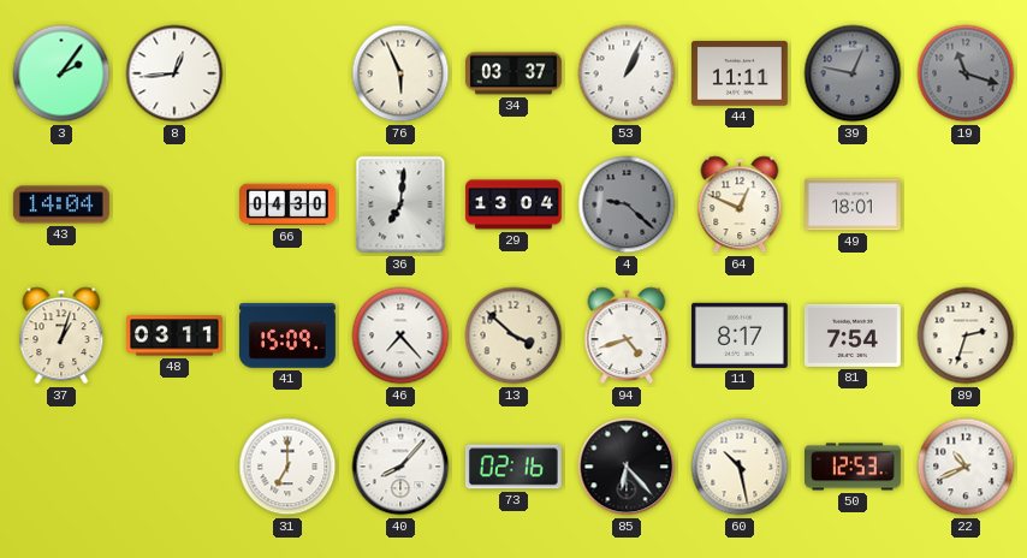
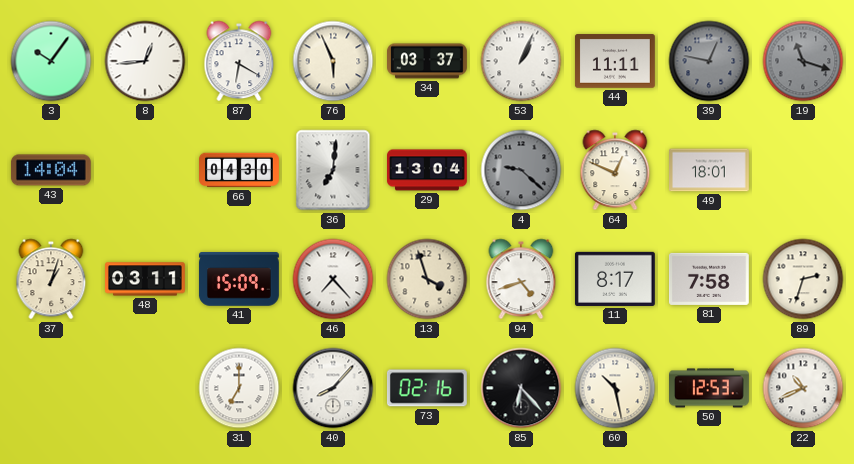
3: 2:06 -> 10:06
87: none -> 6:20
13: 3:52 -> 3:57
81: 7:54 -> 7:58
